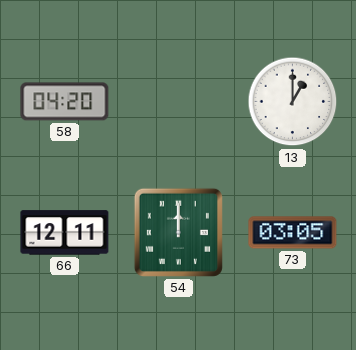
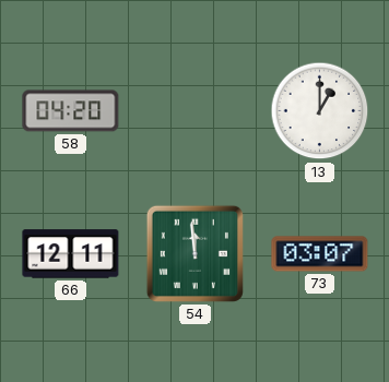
54: 12:00 -> 11:59
73: 03:05 -> 03:07
